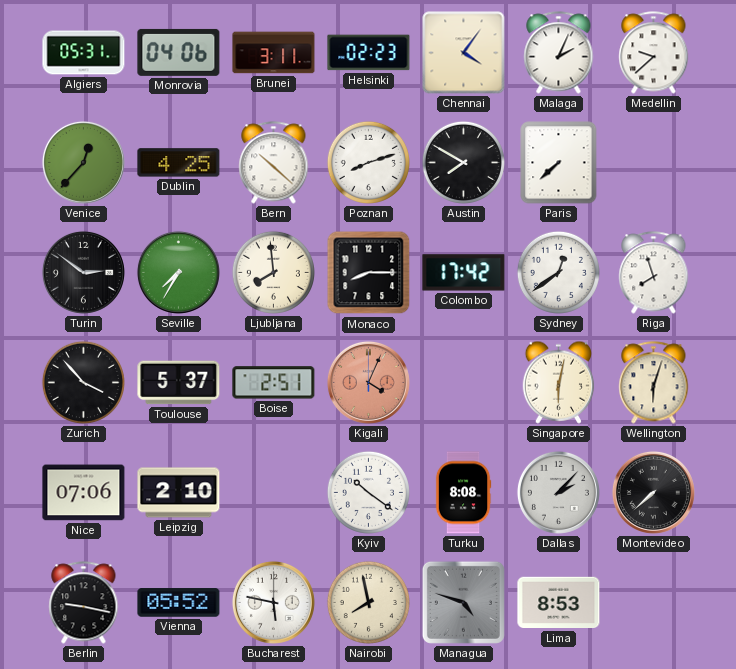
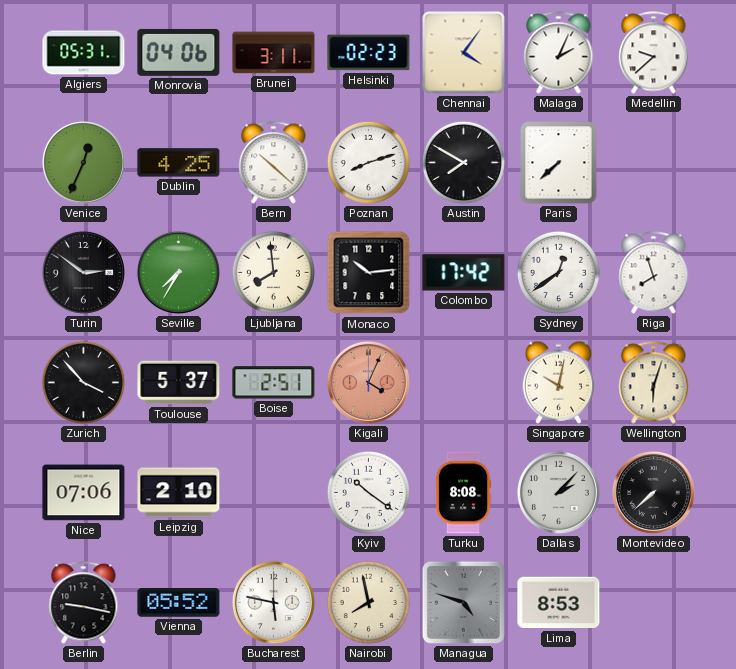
Venice: 12:37 -> 12:34
Monaco: 8:15 -> 10:14
Singapore: 6:02 -> 10:02
